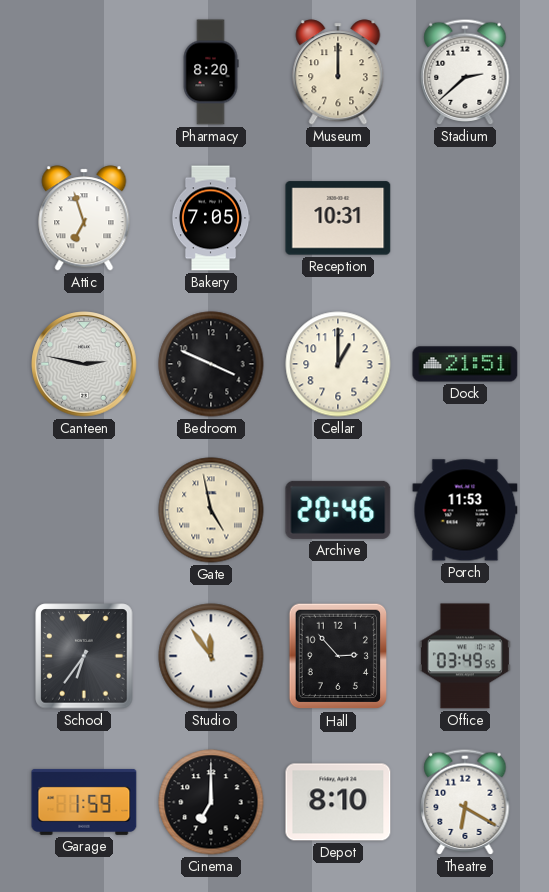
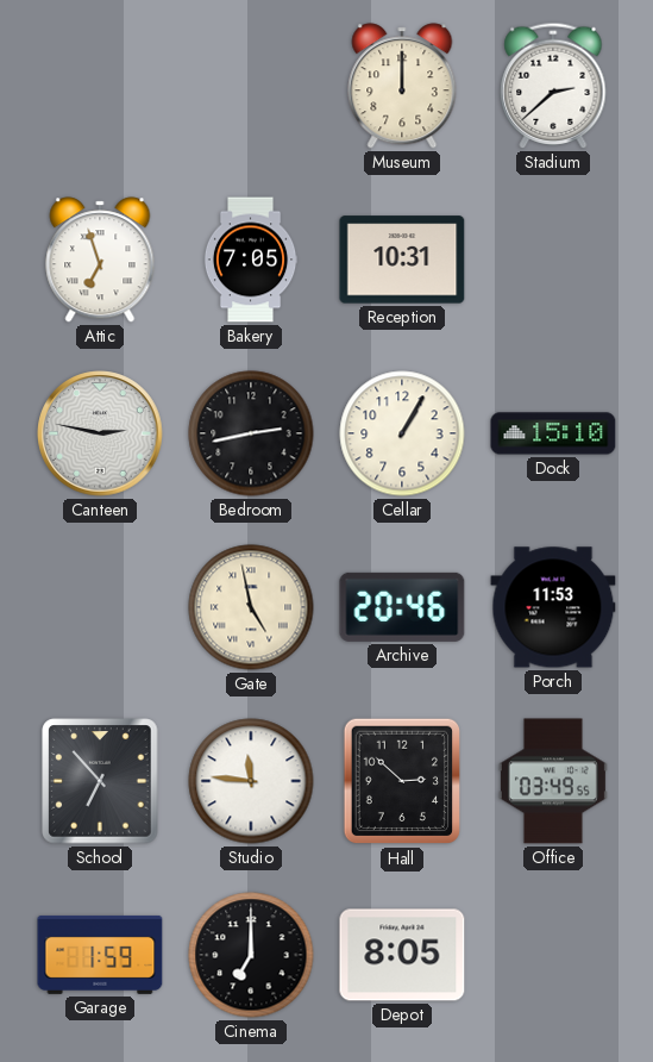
Pharmacy: 8:20 -> none
Bedroom: 3:49 -> 2:43
Cellar: 1:00 -> 1:05
Dock: 21:51 -> 15:10
School: 6:36 -> 6:53
Studio: 11:54 -> 11:46
Hall: 2:53 -> 2:52
Depot: 8:10 -> 8:05
Theatre: 6:20 -> none
